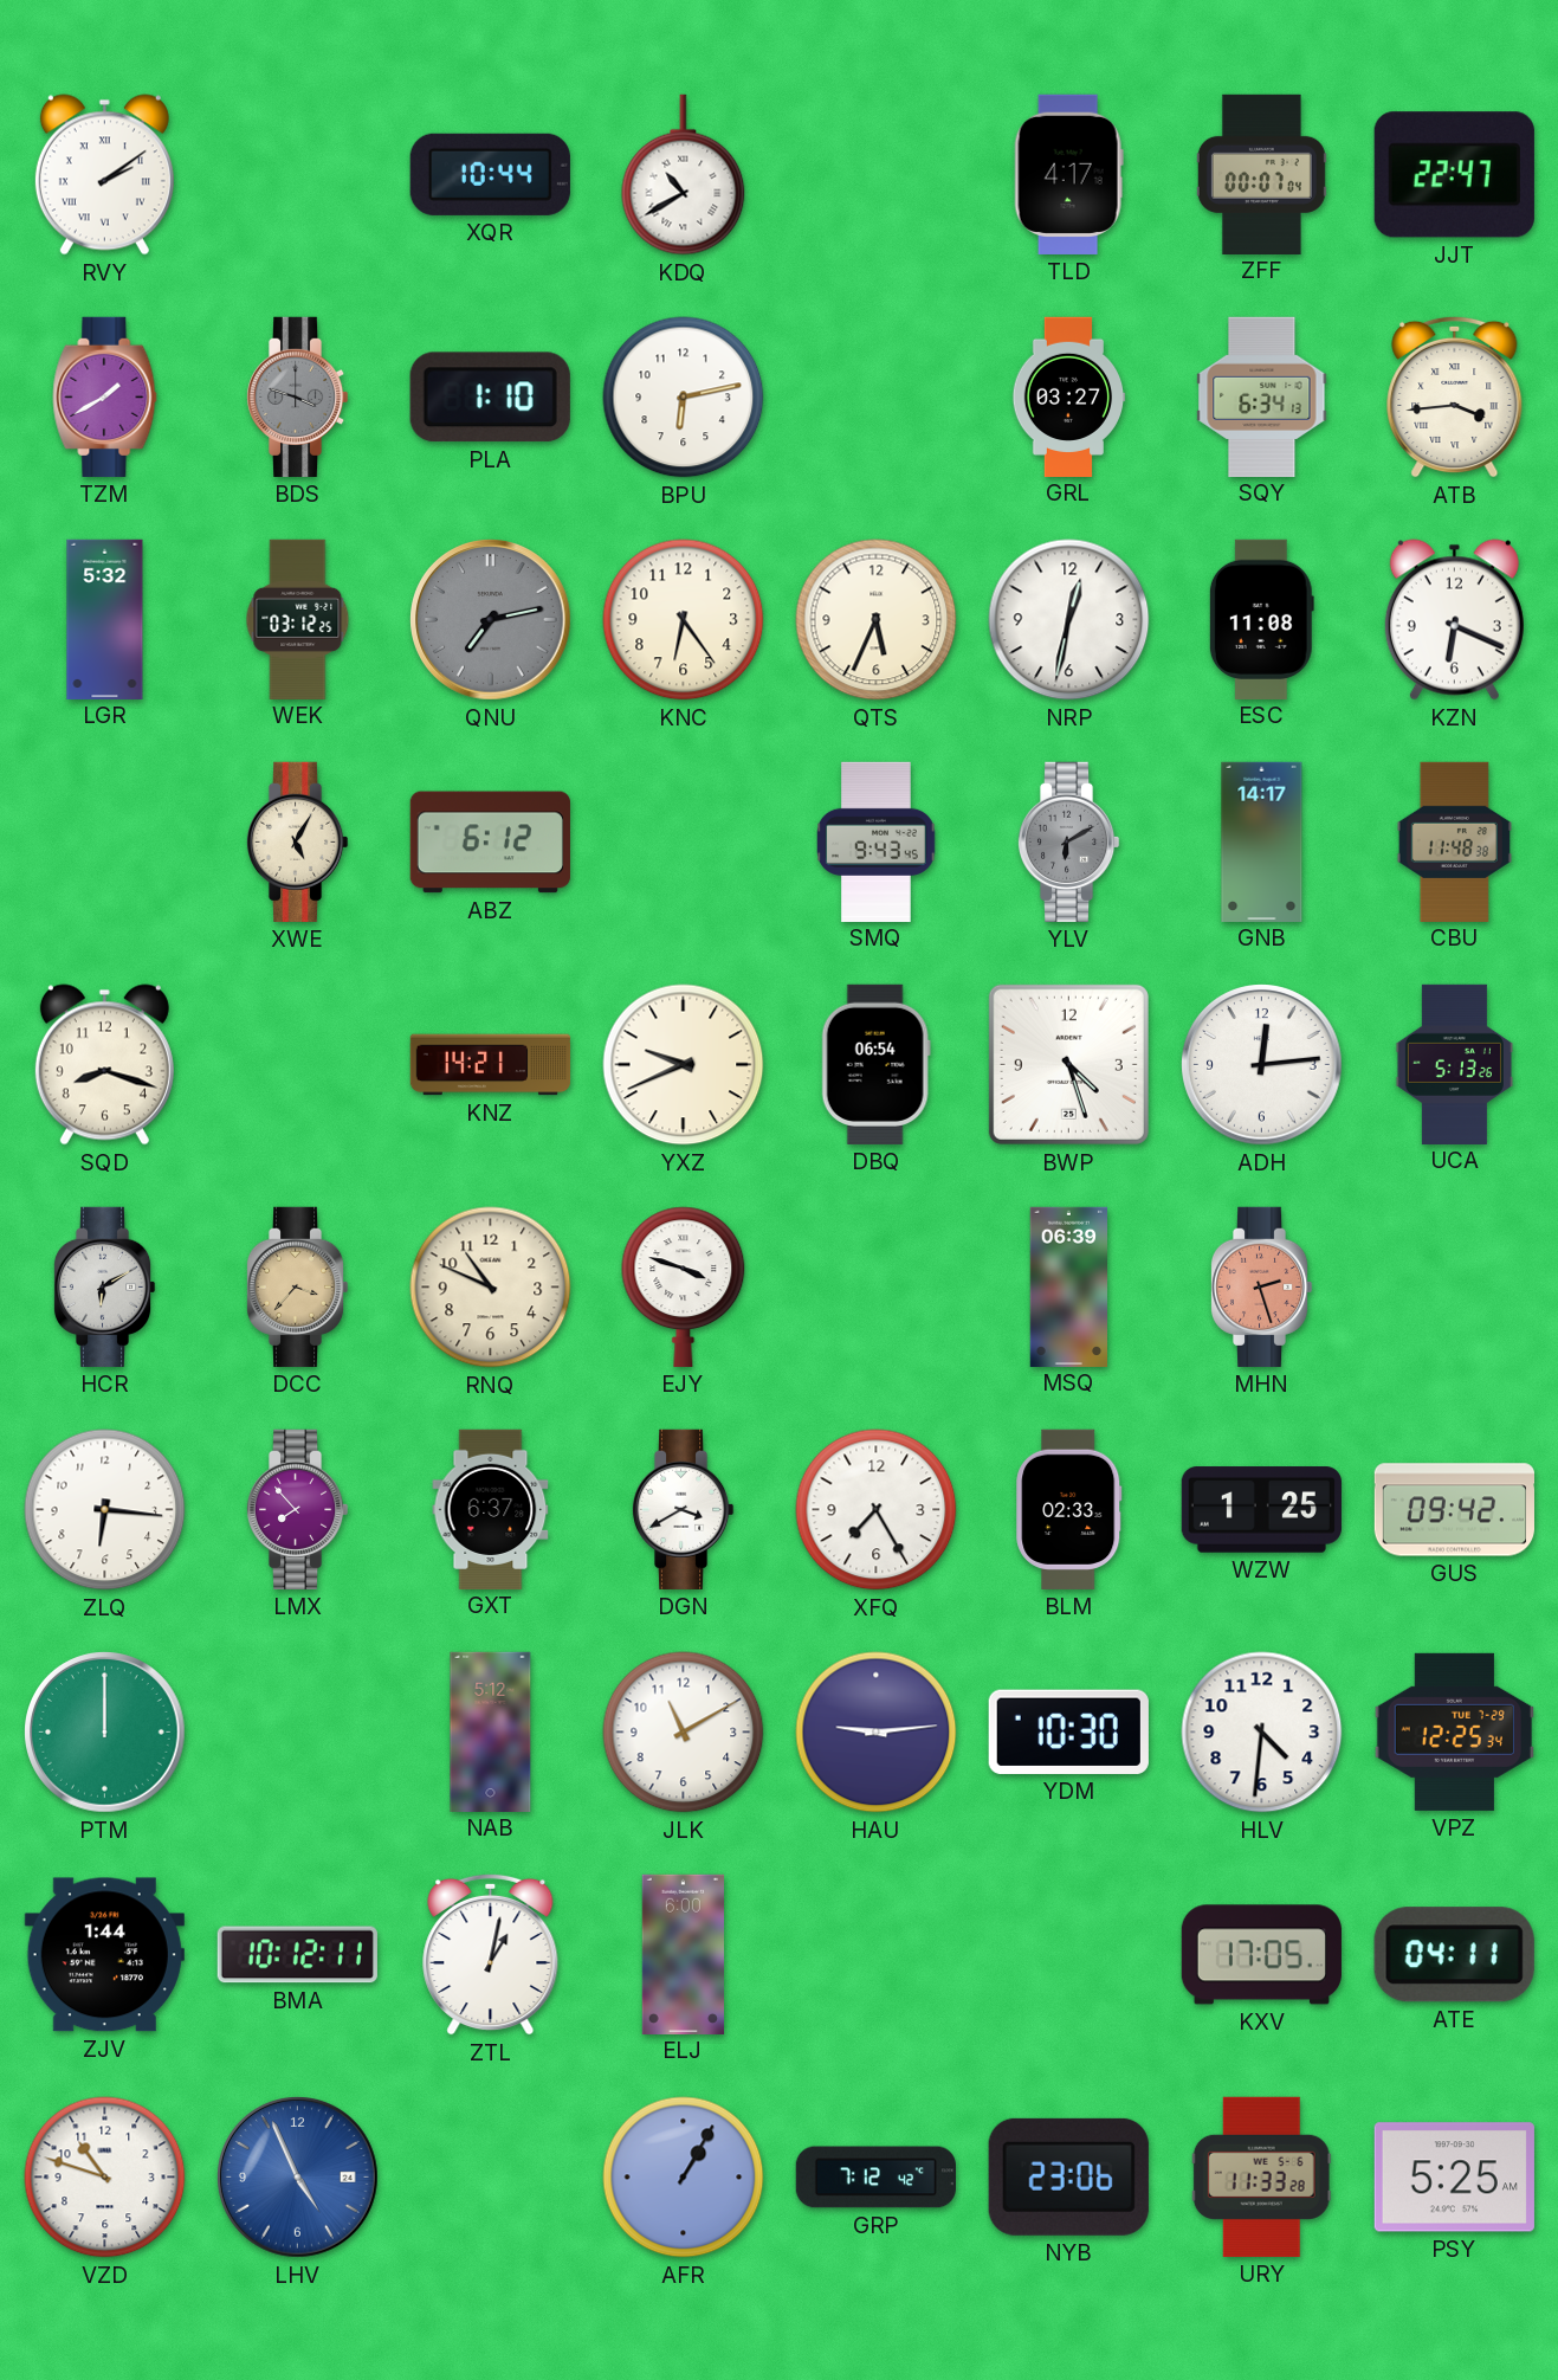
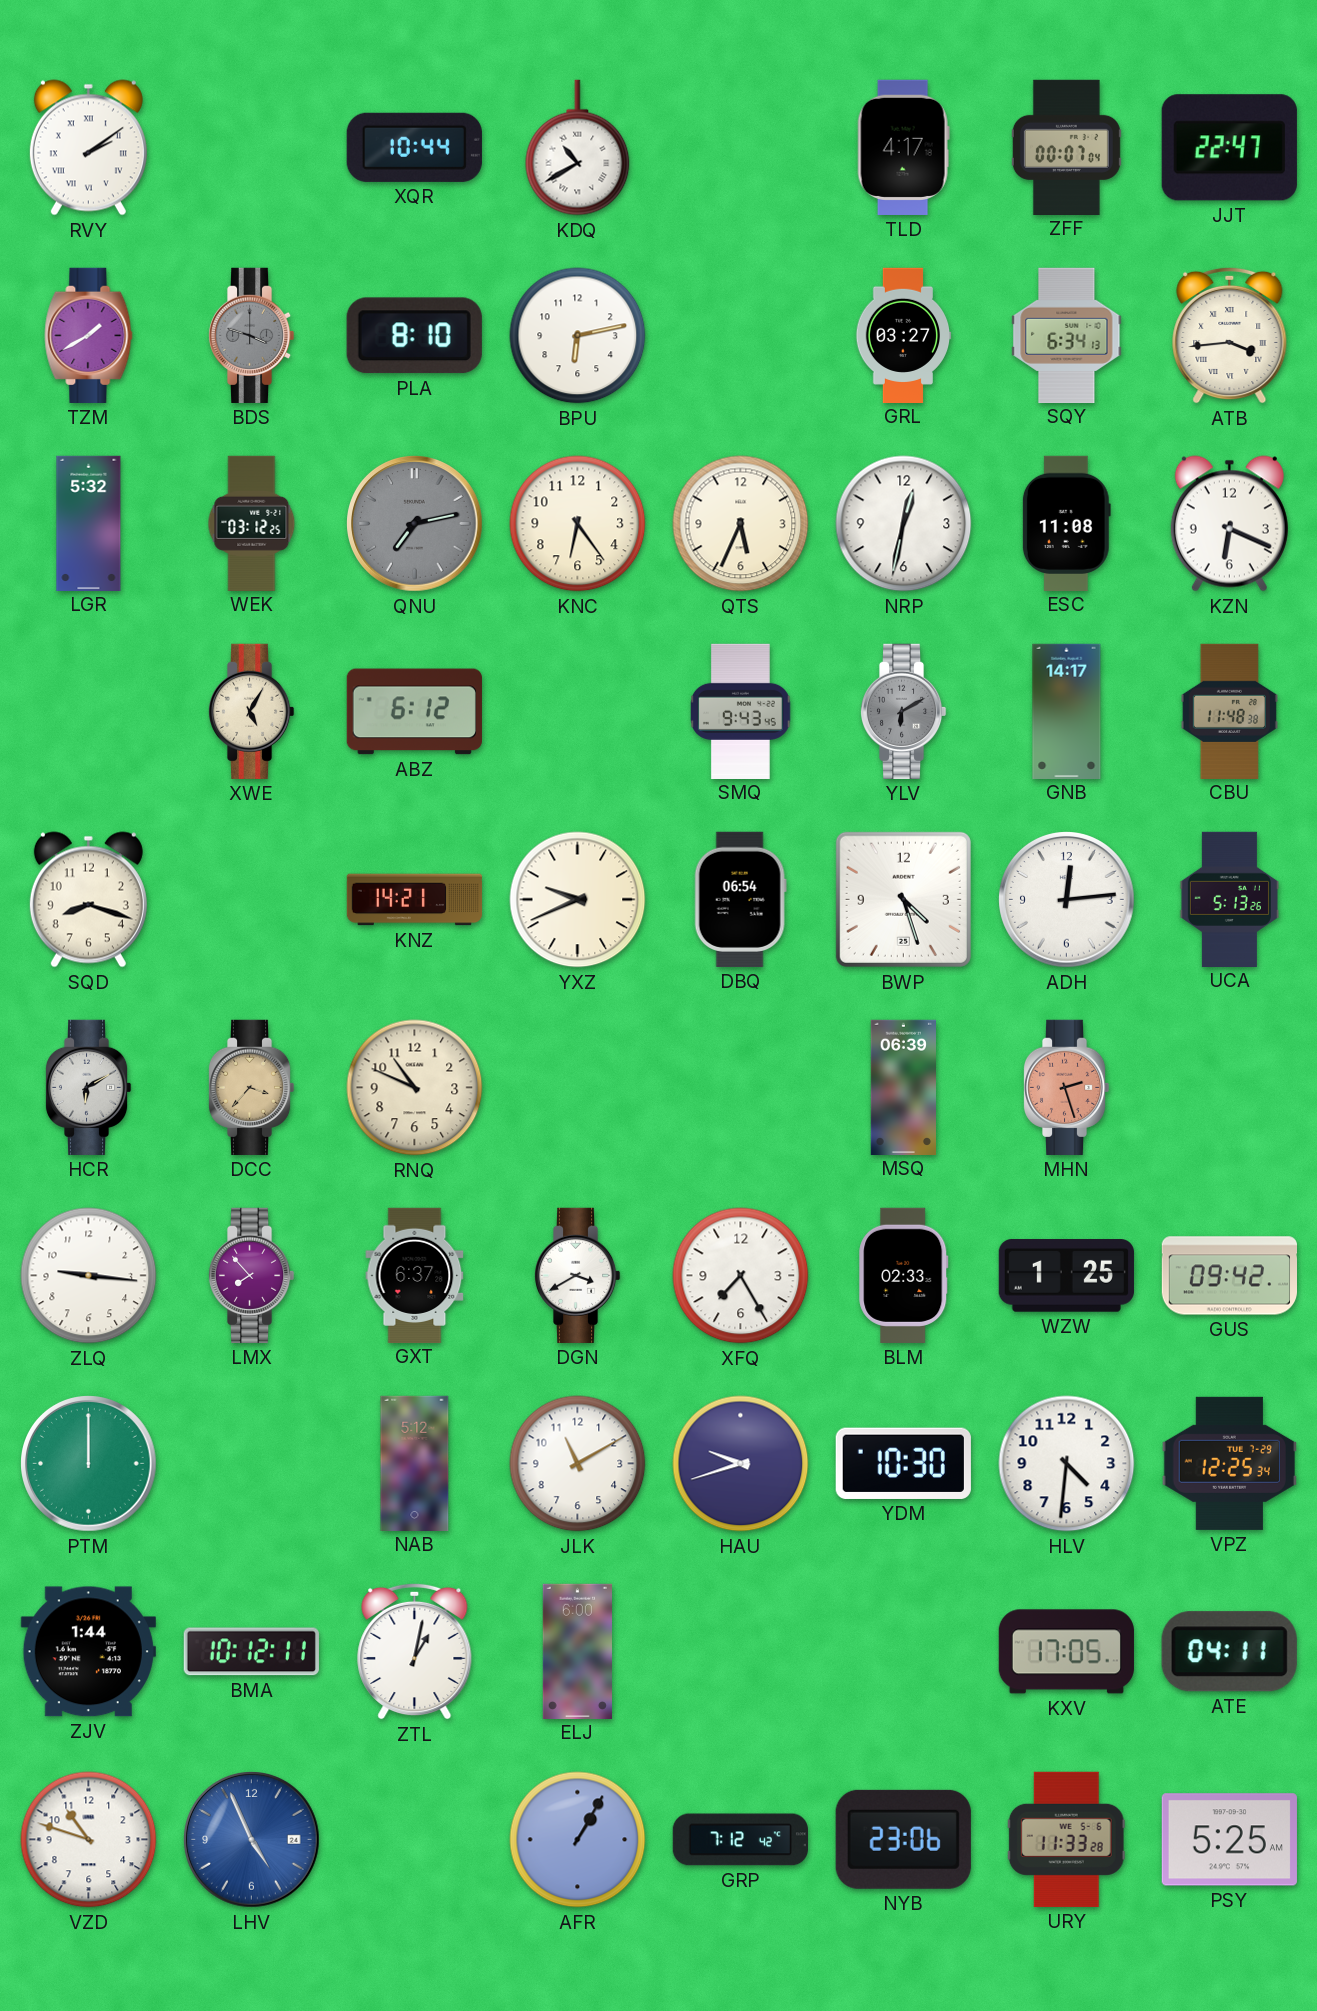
PLA: 1:10 -> 8:10
EJY: 3:48 -> none
ZLQ: 6:16 -> 9:16
HAU: 9:14 -> 9:42
